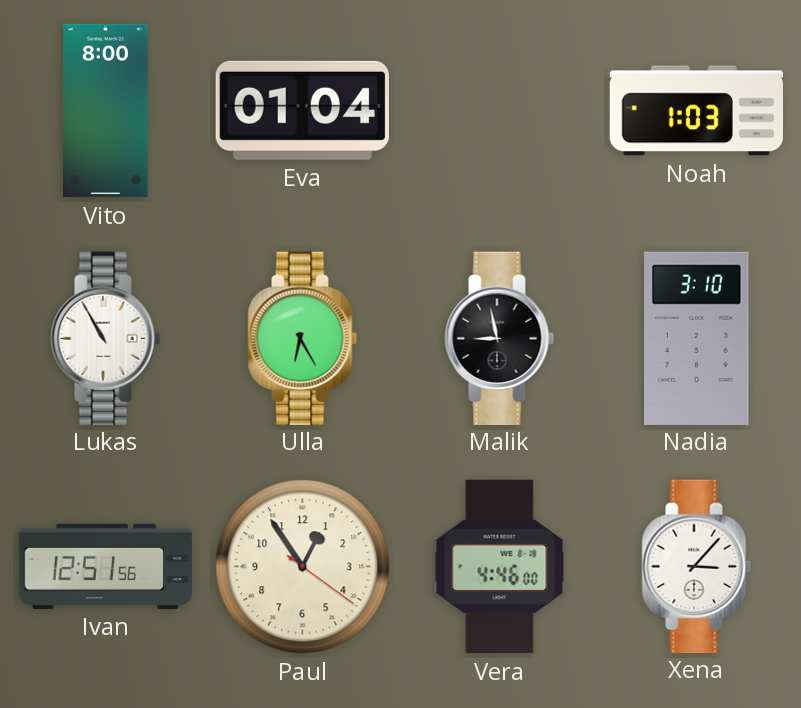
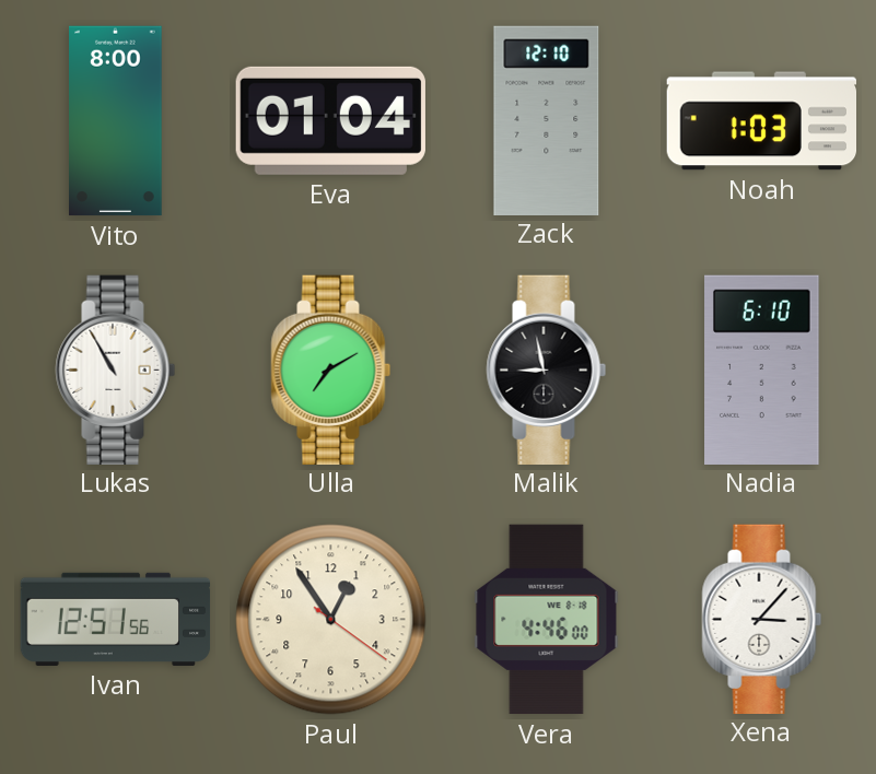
Zack: none -> 12:10
Ulla: 6:25 -> 7:10
Nadia: 3:10 -> 6:10
